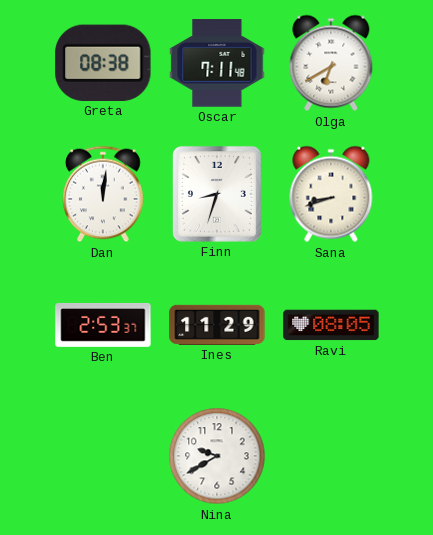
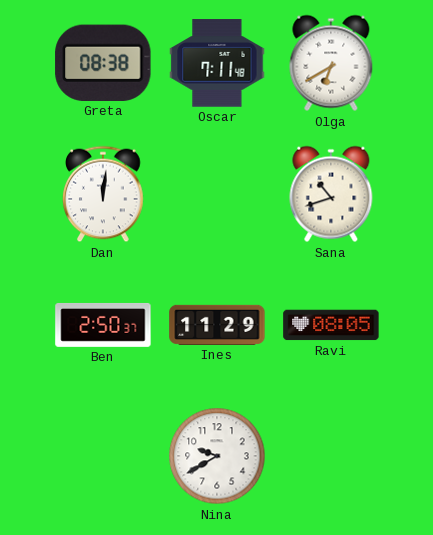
Finn: 8:33 -> none
Sana: 8:42 -> 10:42
Ben: 2:53 -> 2:50
